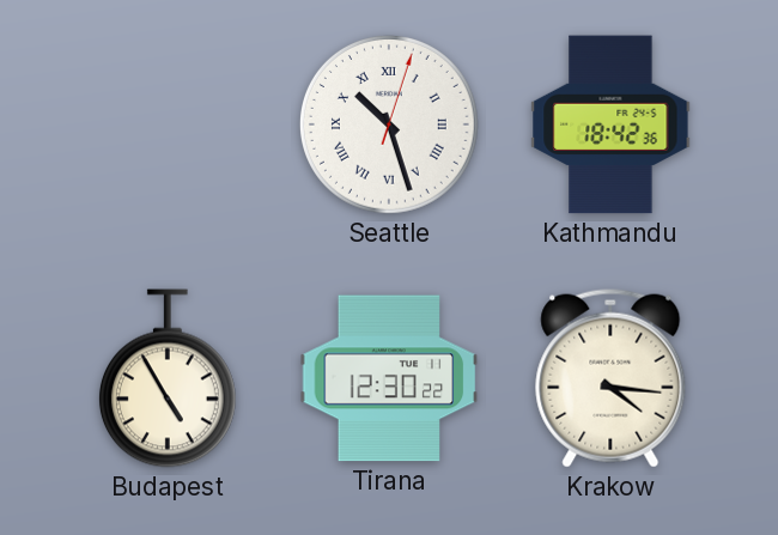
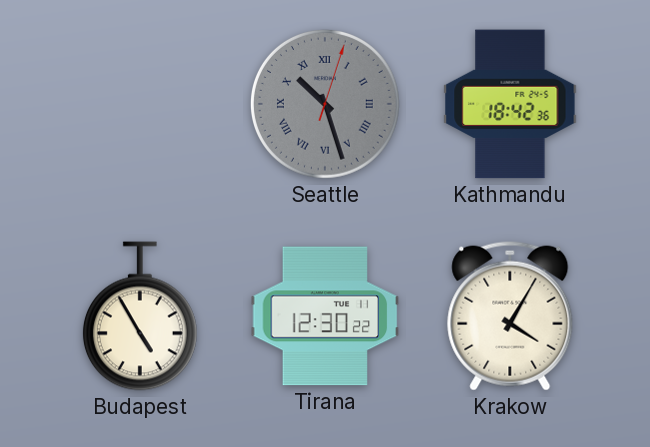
Seattle dial: white -> grey
Krakow: 4:16 -> 4:05
